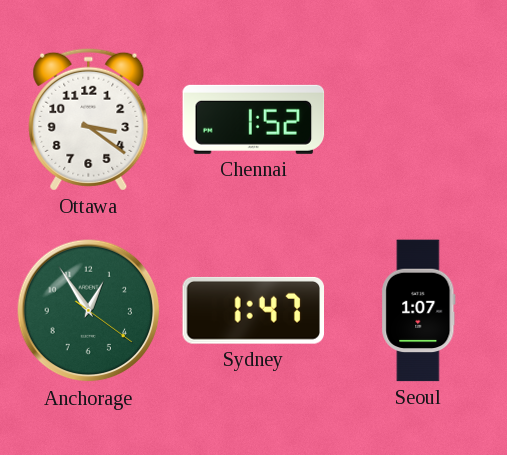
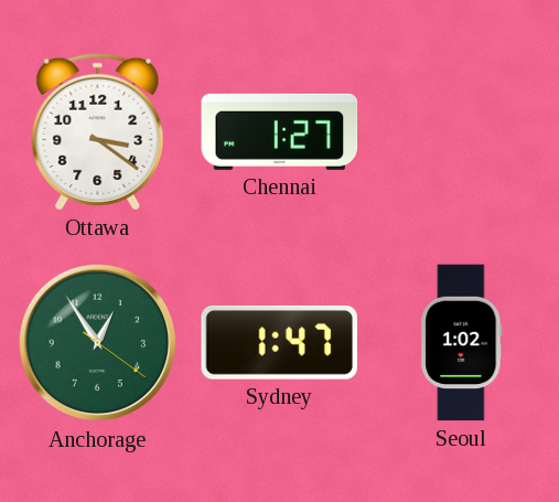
Chennai: 1:52 -> 1:27
Seoul: 1:07 -> 1:02
